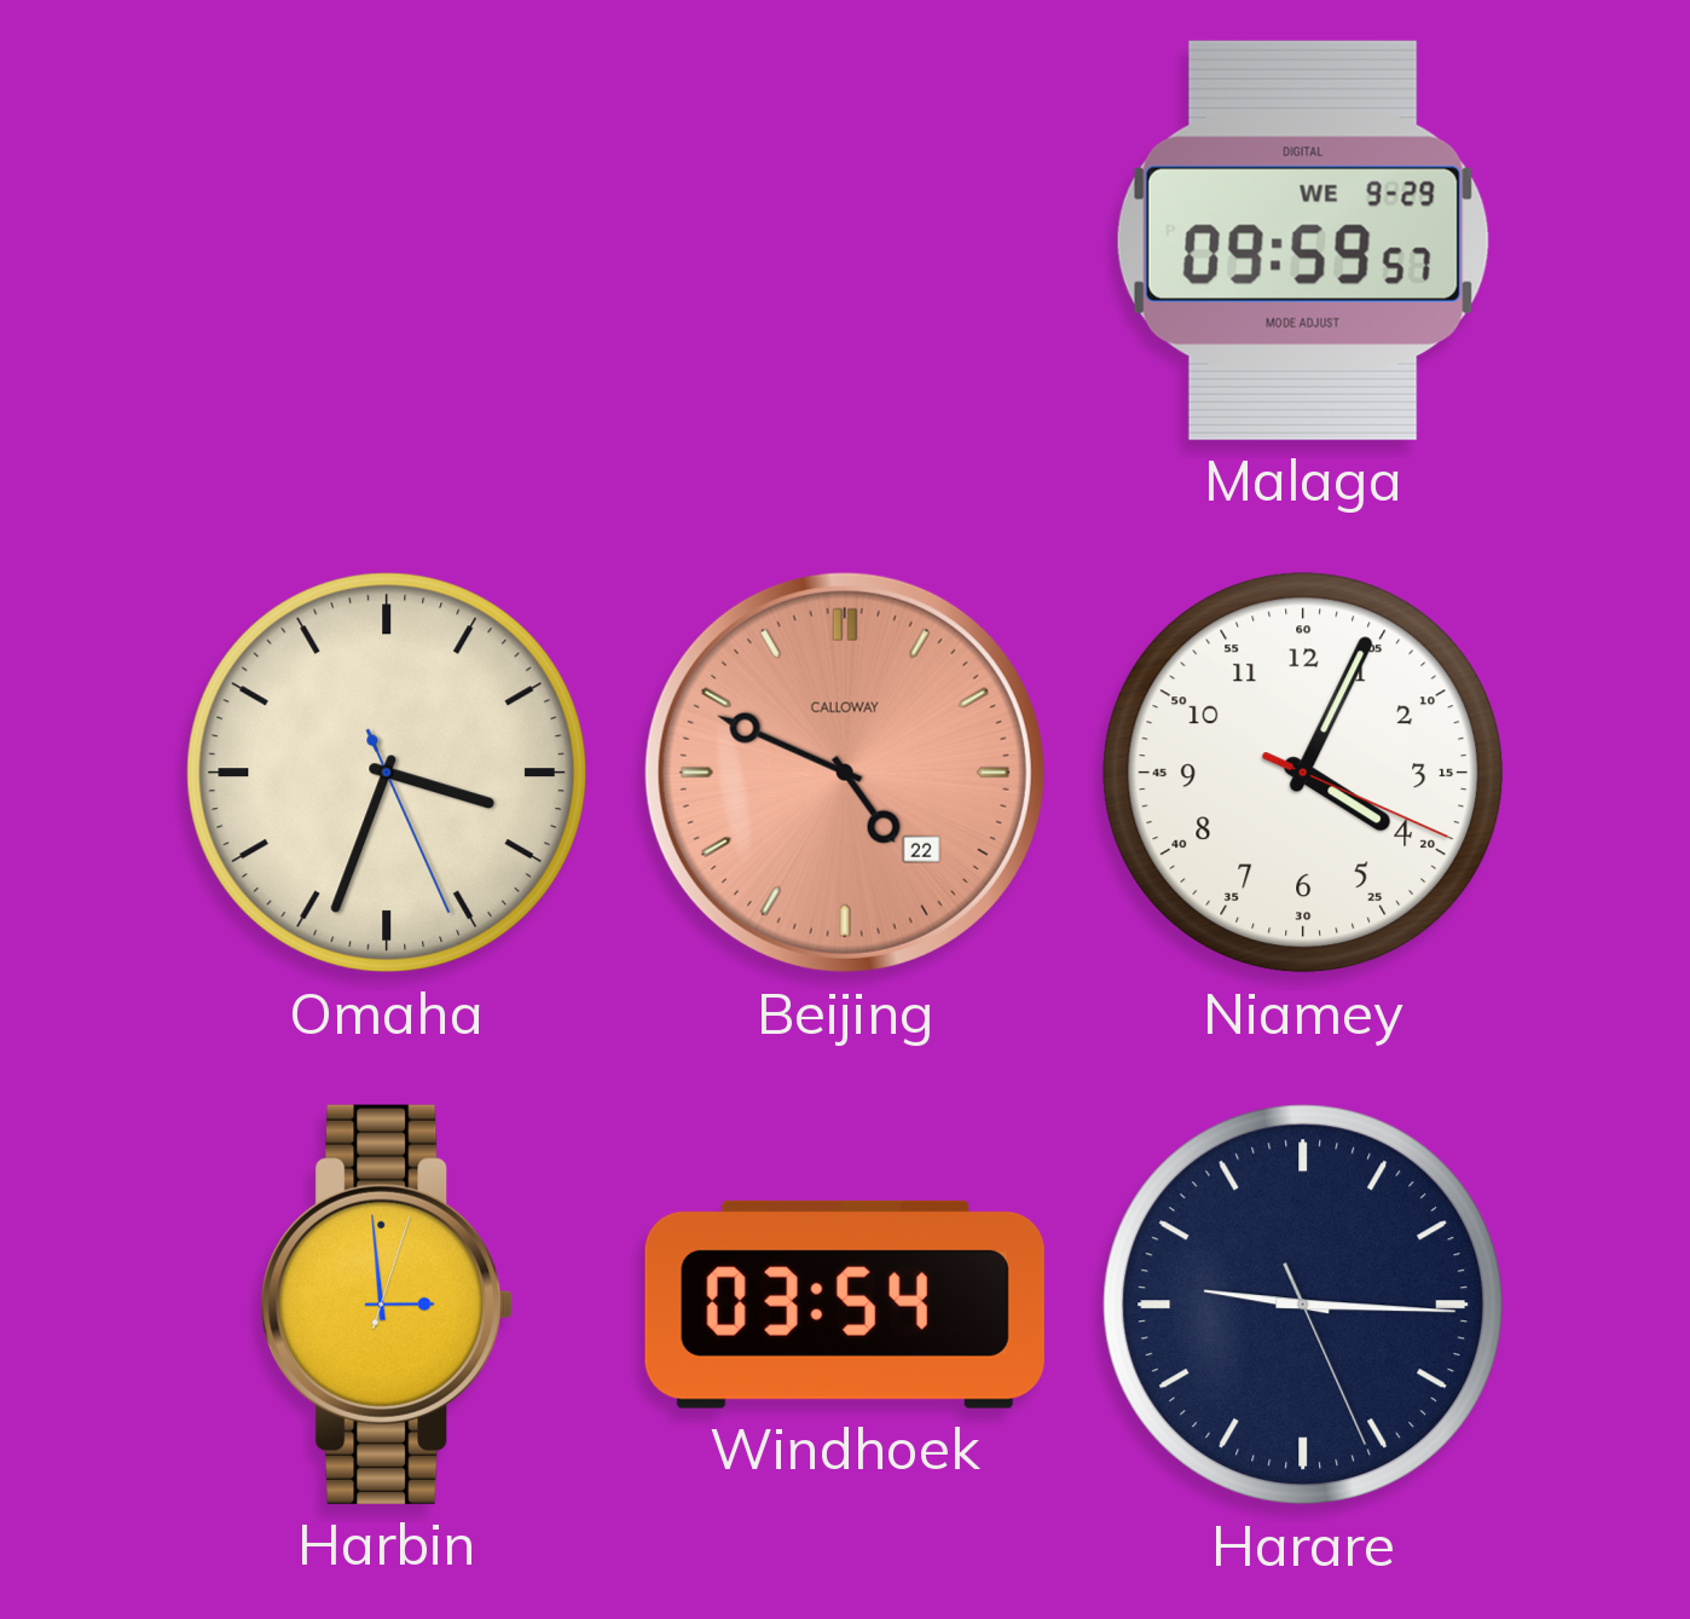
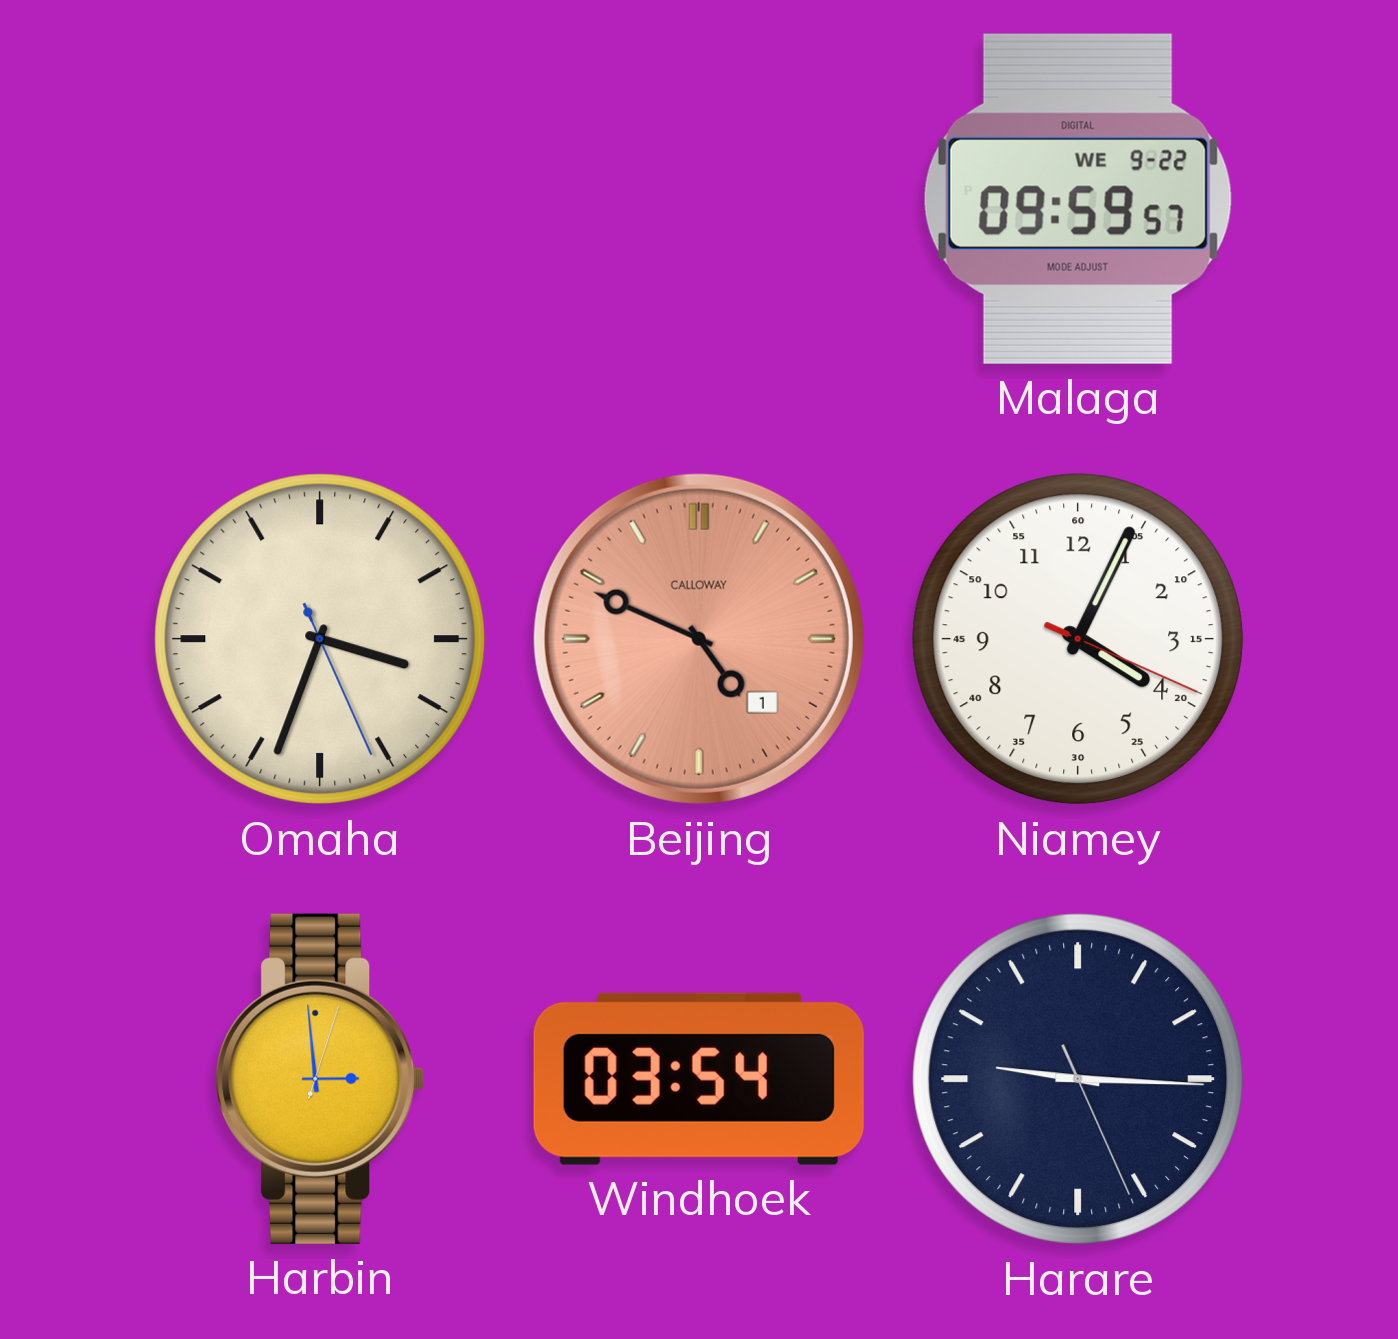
Malaga date: WE 9-29 -> WE 9-22
Beijing date: 22 -> 1
